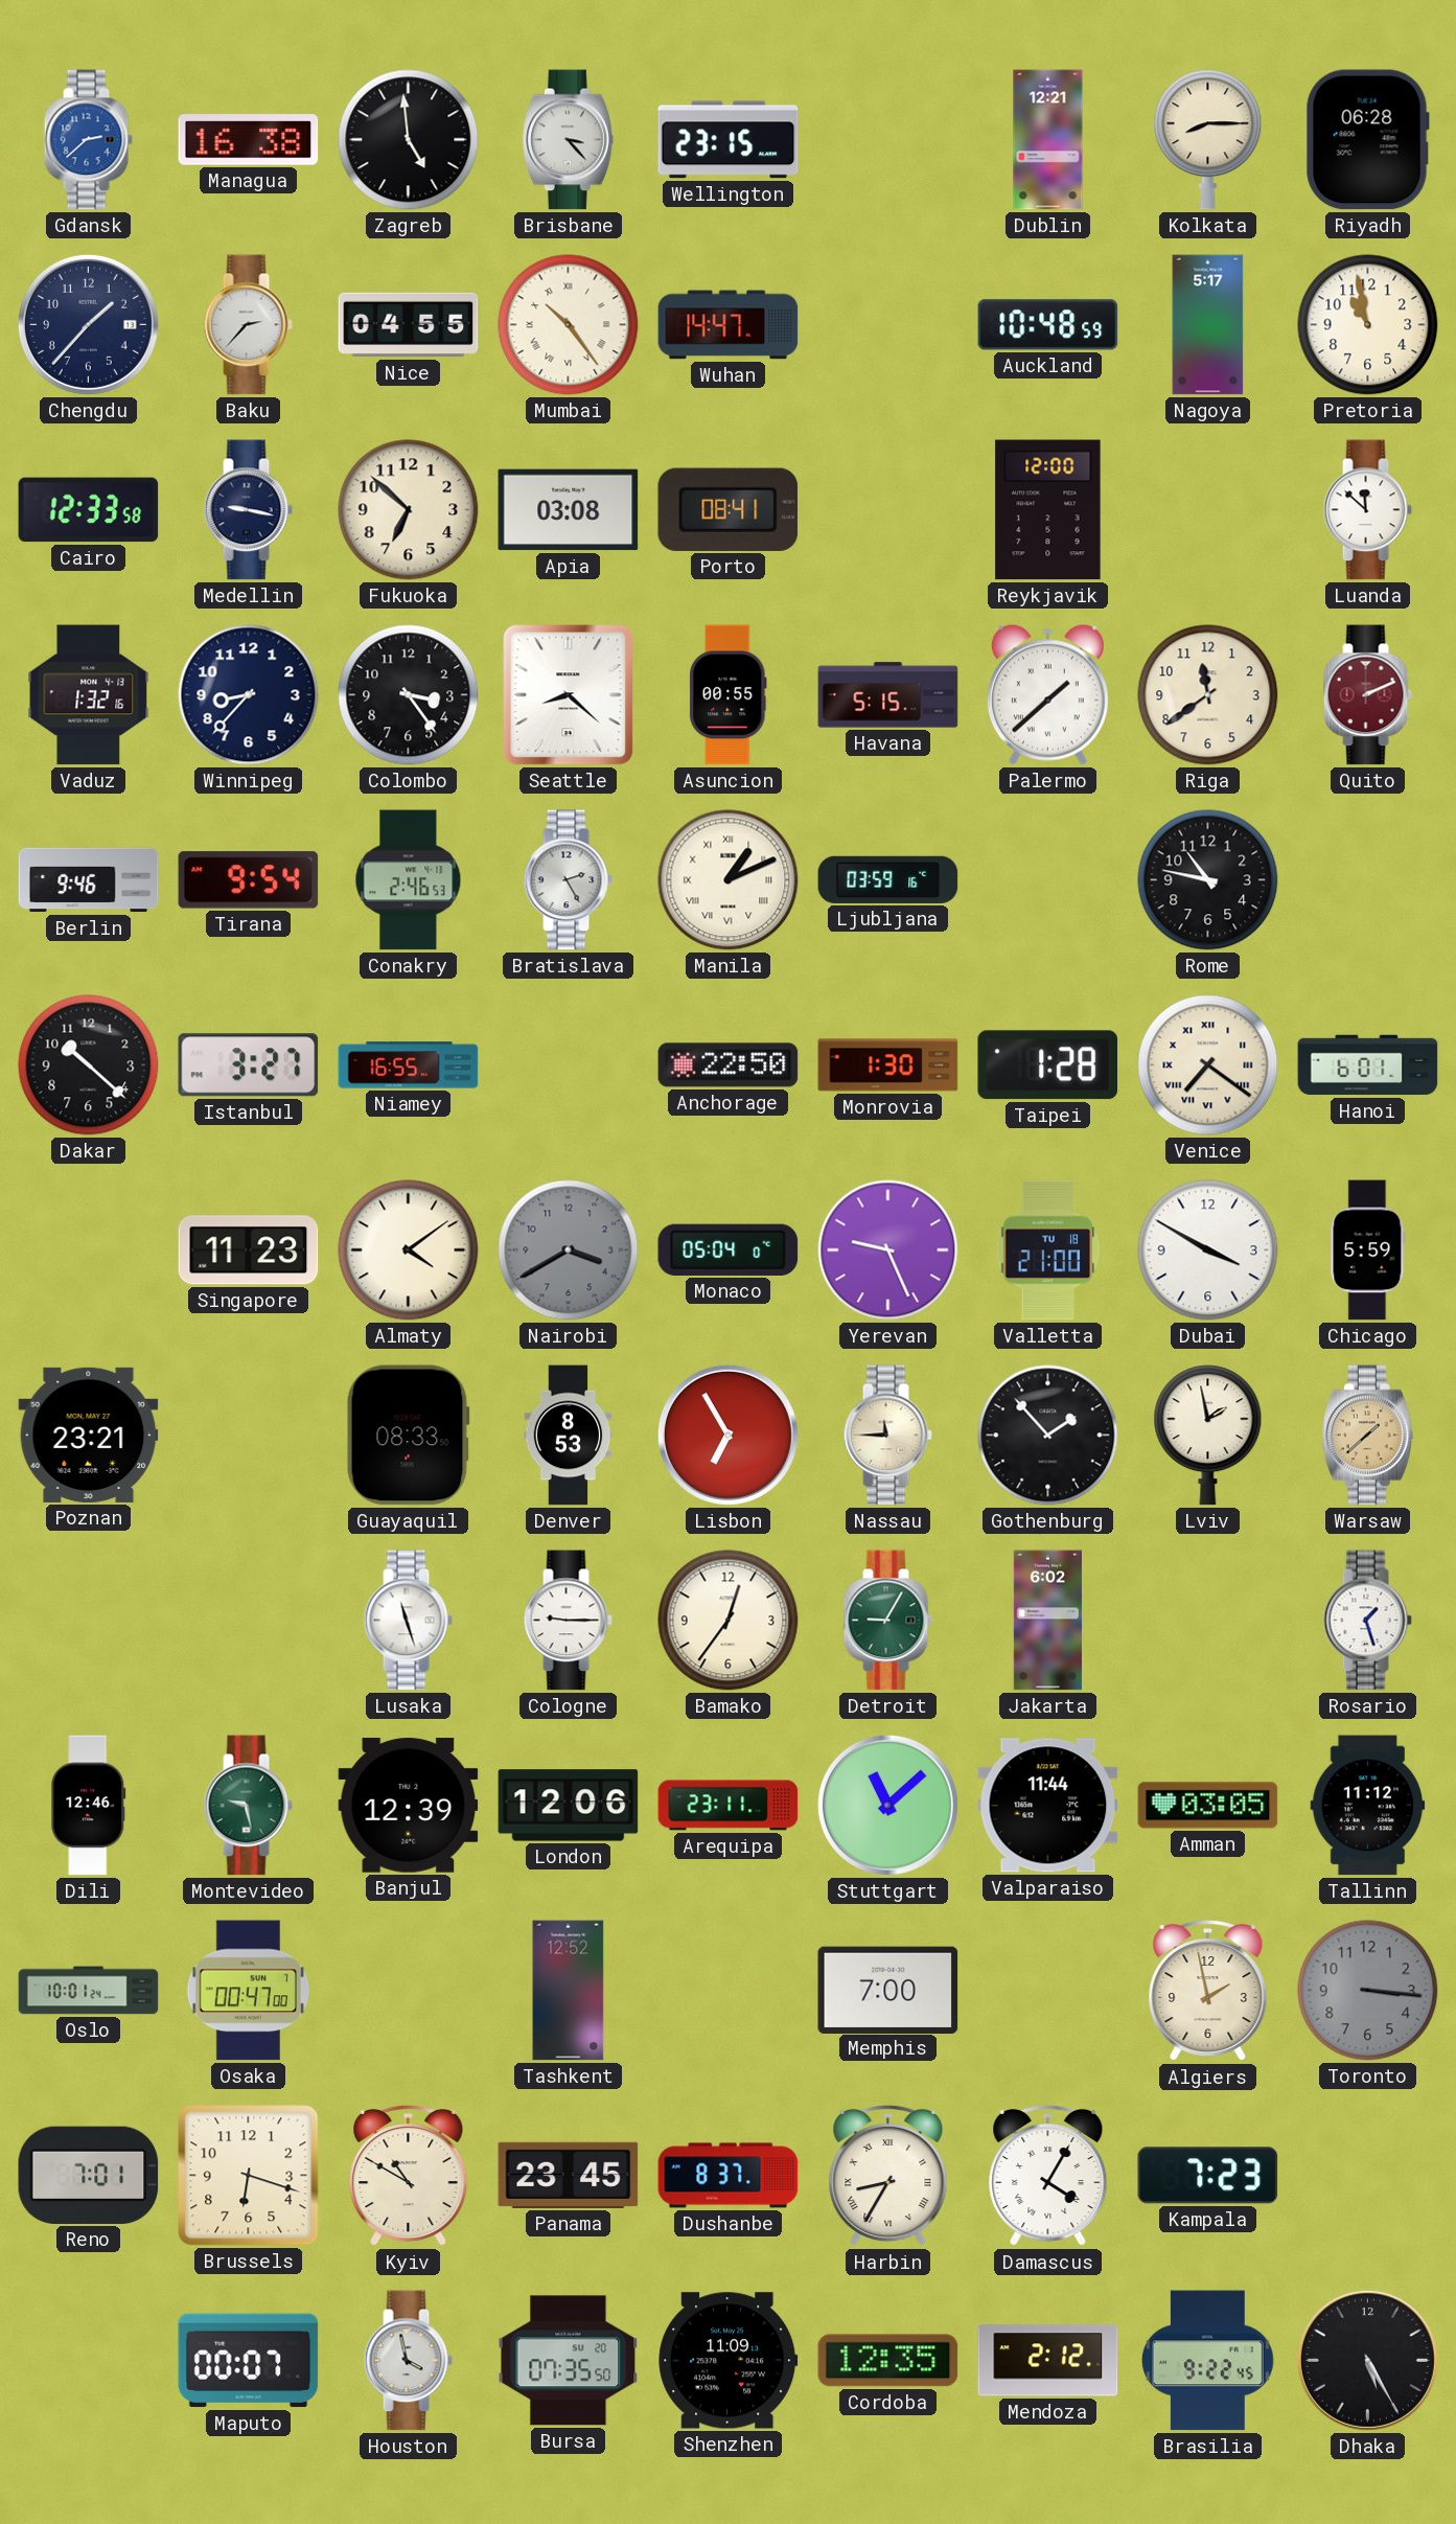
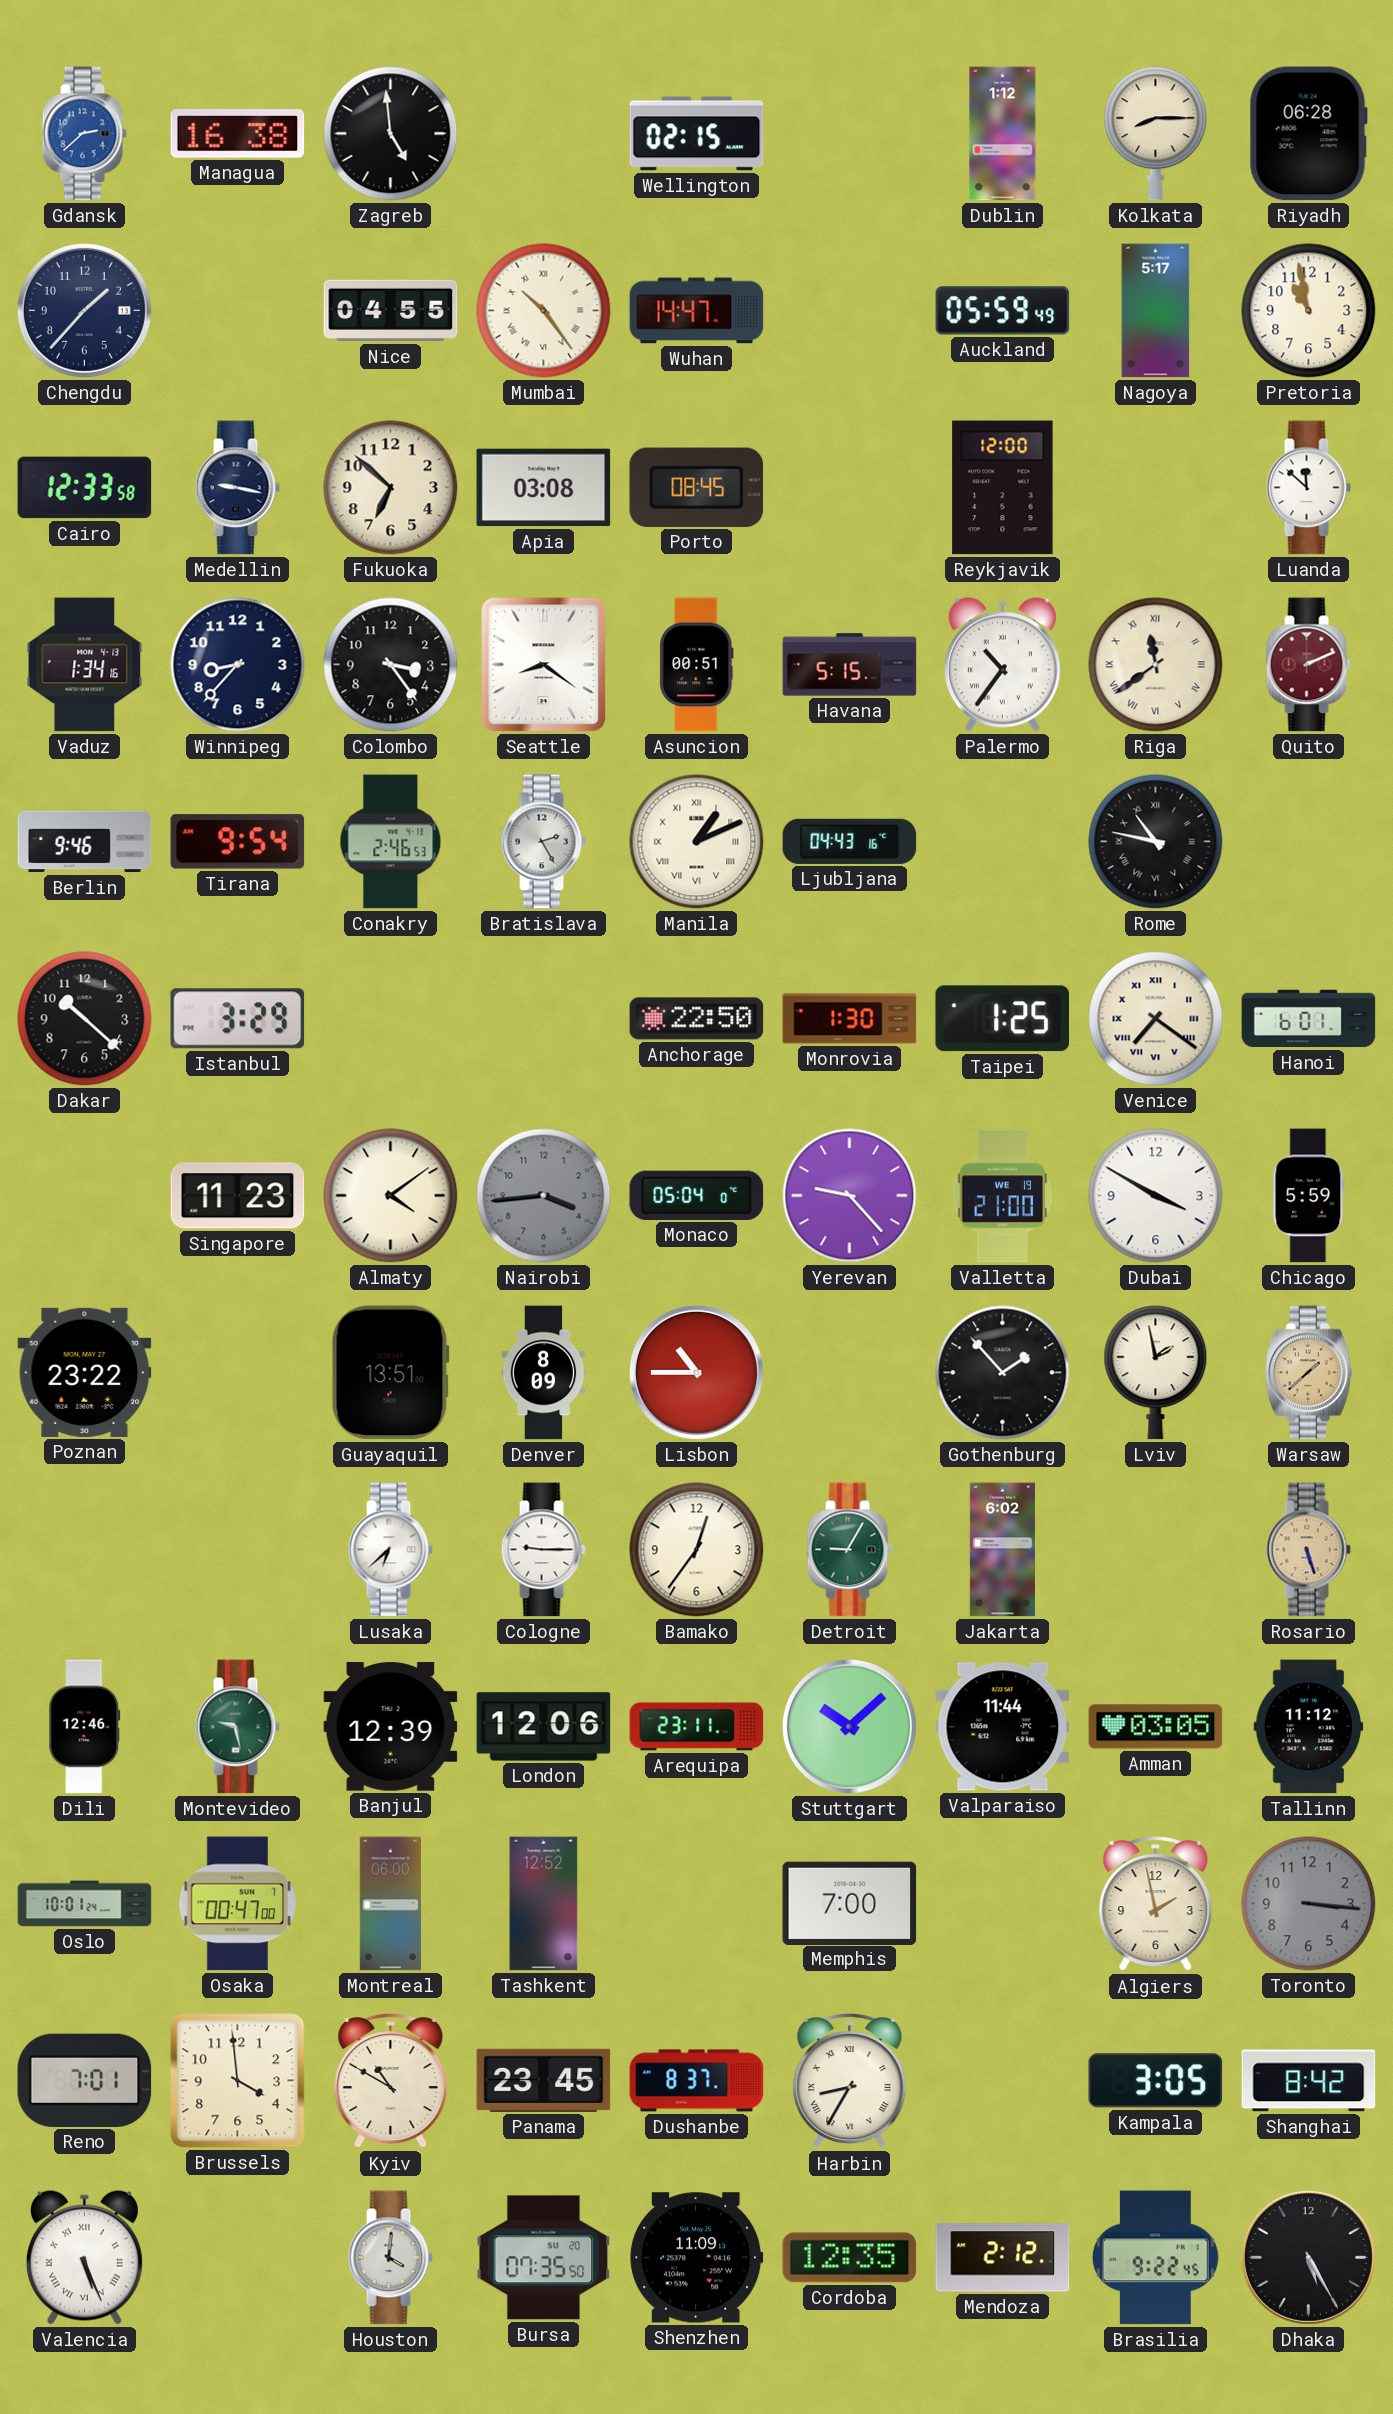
Brisbane: 3:23 -> none
Wellington: 23:15 -> 02:15
Dublin: 12:21 -> 1:12
Baku: 2:37 -> none
Auckland: 10:48 -> 05:59
Porto: 08:41 -> 08:45
Vaduz: 1:32 -> 1:34
Seattle: 8:22 -> 8:21
Asuncion: 00:55 -> 00:51
Palermo: 1:38 -> 10:36
Riga numerals: Arabic -> Roman
Ljubljana: 03:59 -> 04:43
Rome numerals: Arabic -> Roman
Istanbul: 3:27 -> 3:29
Niamey: 16:55 -> none
Taipei: 1:28 -> 1:25
Nairobi: 3:40 -> 3:44
Yerevan: 9:26 -> 9:23
Valletta date: TU 18 -> WE 19
Poznan: 23:21 -> 23:22
Guayaquil: 08:33 -> 13:51
Denver: 8:53 -> 8:09
Lisbon: 6:55 -> 10:45
Nassau: 11:45 -> none
Lusaka: 11:27 -> 6:38
Rosario: 1:27 -> 5:27
Rosario dial: white -> champagne
Stuttgart: 11:08 -> 10:08
Montreal: none -> 06:00
Brussels: 6:18 -> 3:59
Damascus: 4:05 -> none
Kampala: 7:23 -> 3:05
Shanghai: none -> 8:42
Valencia: none -> 5:26
Maputo: 00:07 -> none
Houston: 3:58 -> 4:01
